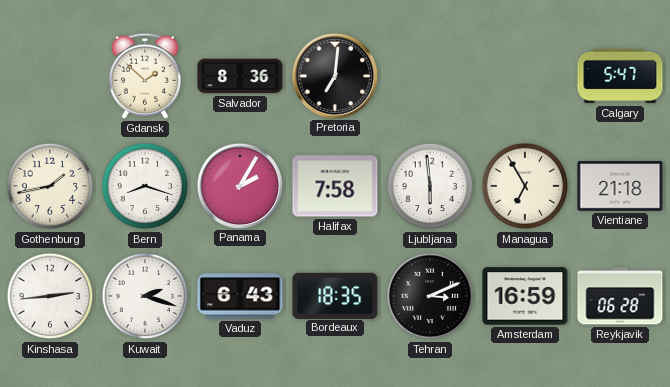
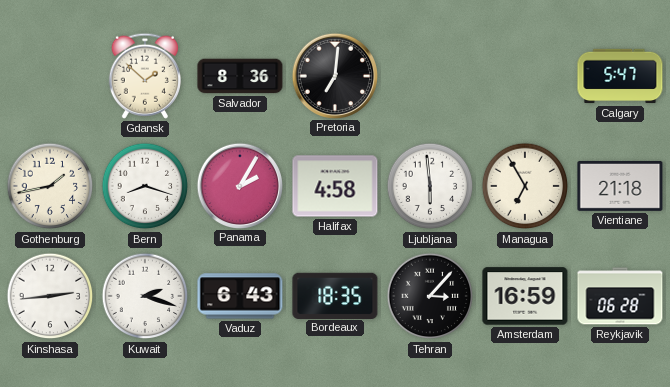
Halifax: 7:58 -> 4:58
Tehran: 3:11 -> 3:07
